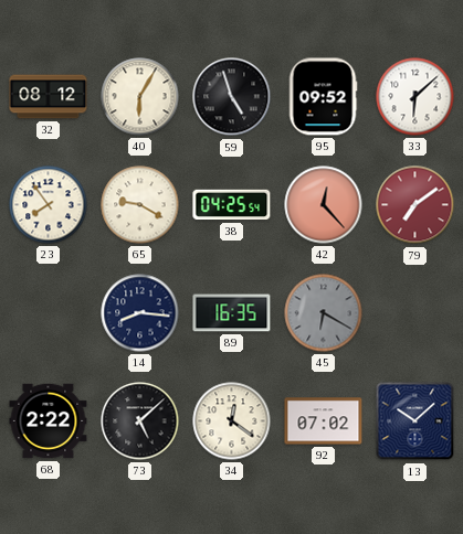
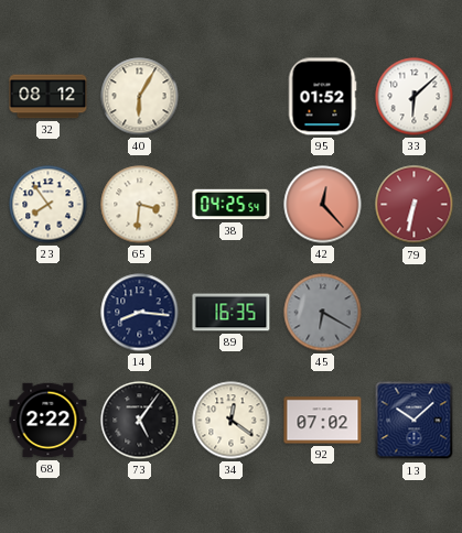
59: 4:57 -> none
95: 09:52 -> 01:52
65: 9:20 -> 3:31
79: 7:09 -> 6:32
73: 5:08 -> 5:06
